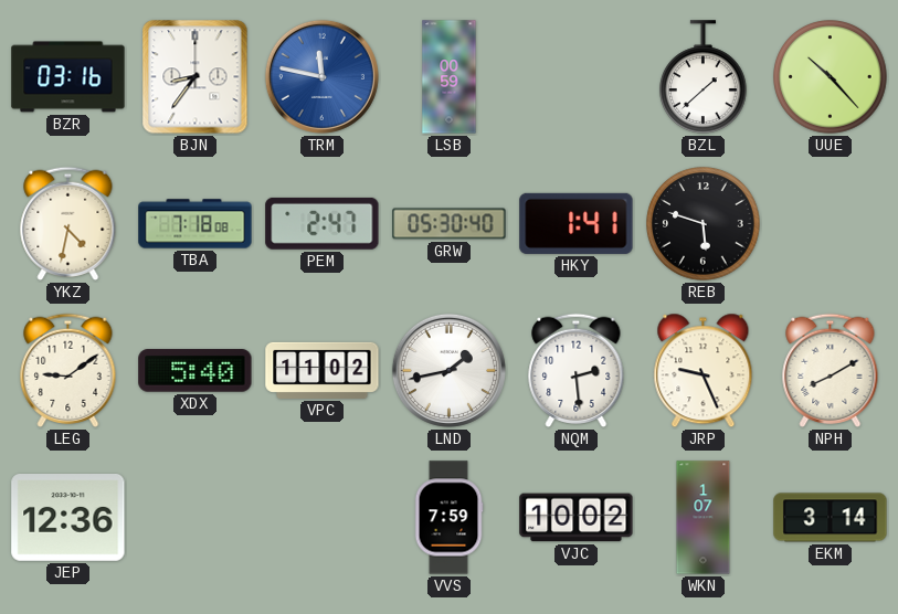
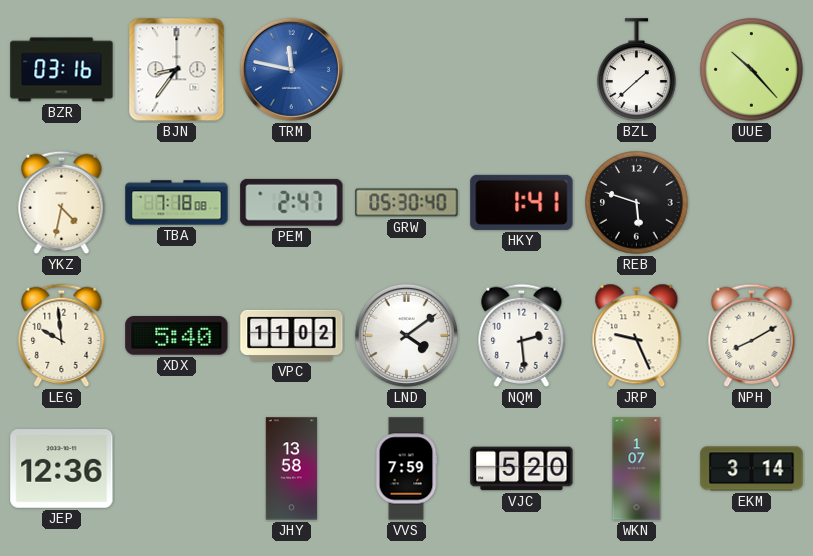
LSB: 00:59 -> none
LEG: 9:09 -> 9:59
LND: 1:43 -> 4:09
JHY: none -> 13:58
VJC: 10:02 -> 5:20
